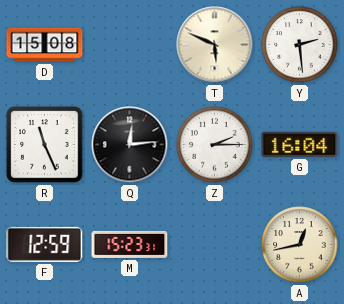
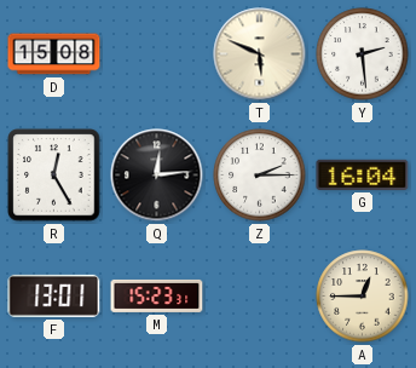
R: 11:26 -> 12:25
F: 12:59 -> 13:01
A: 12:43 -> 12:45
